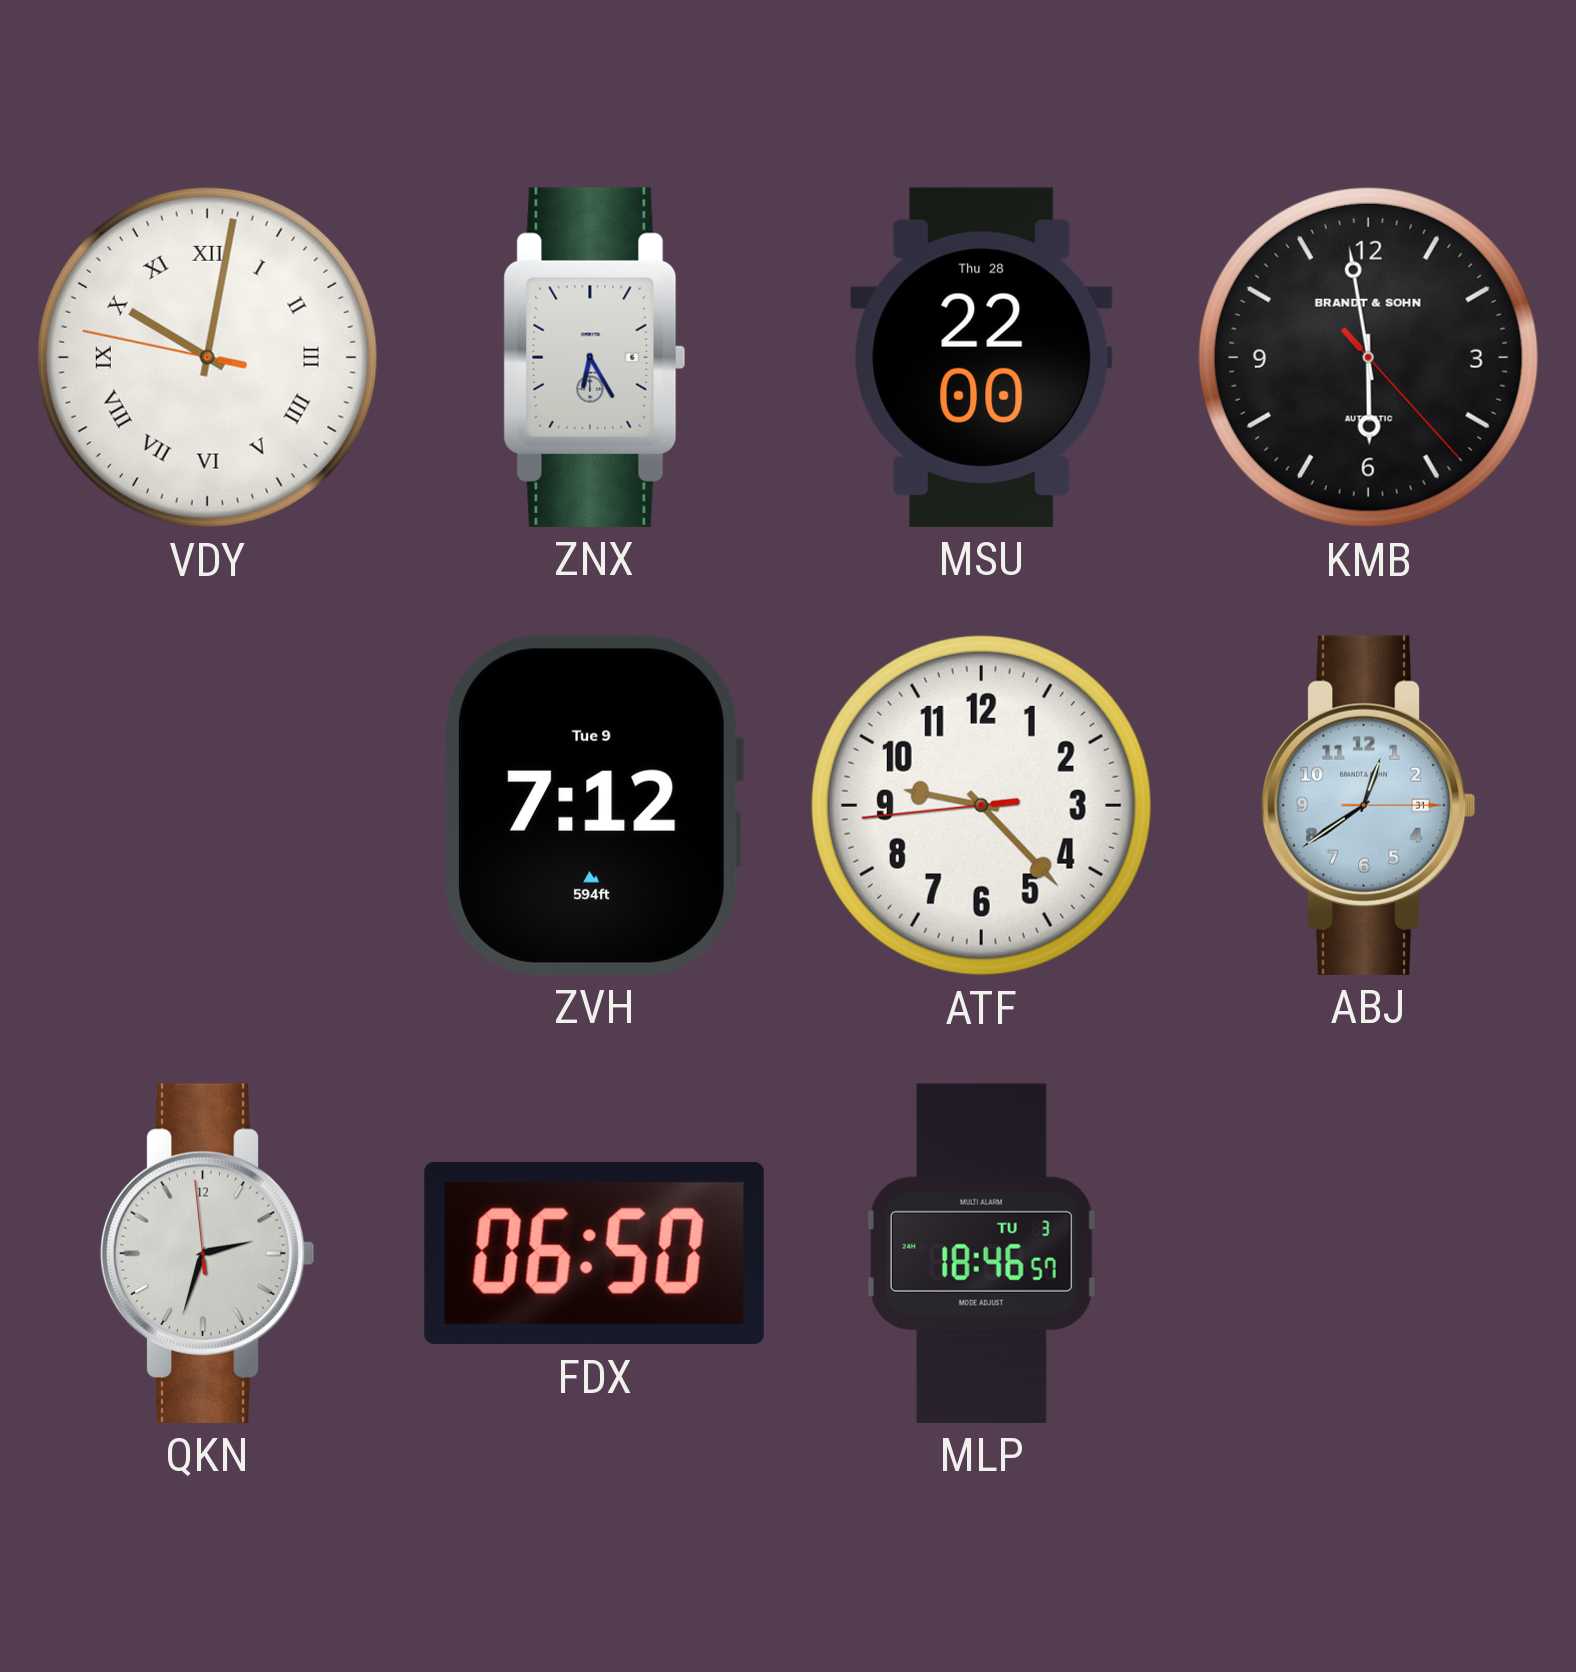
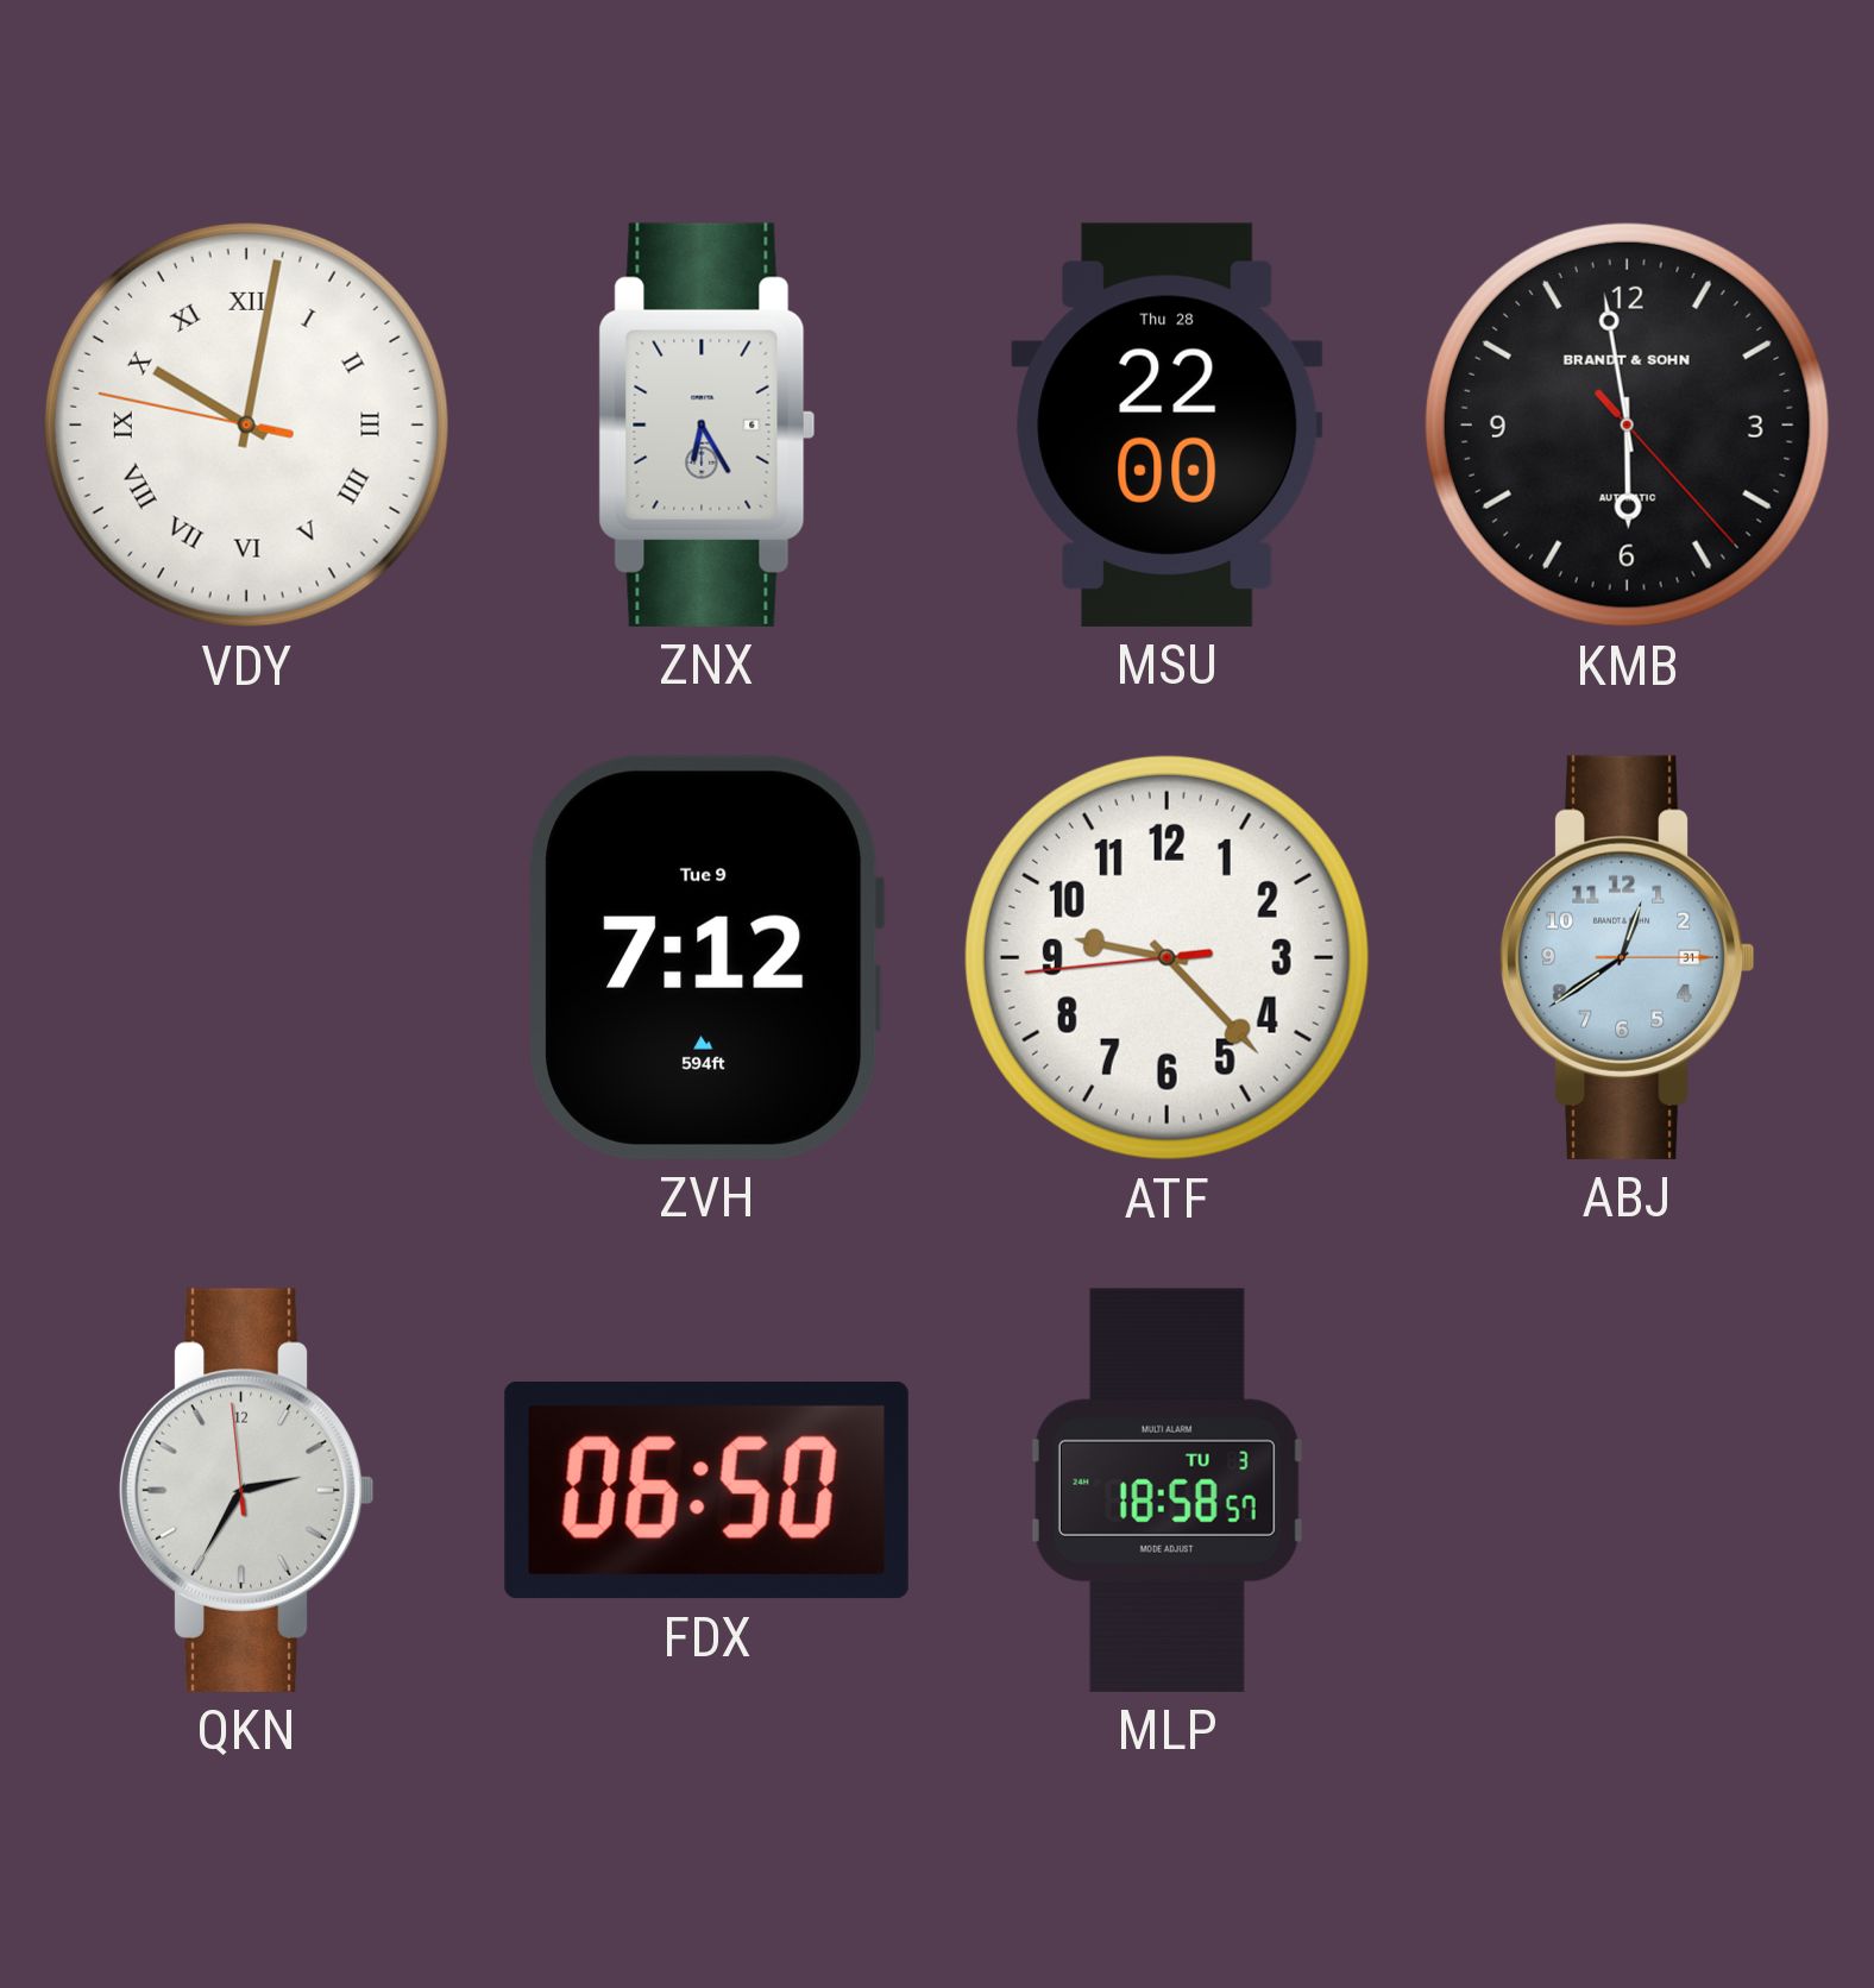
QKN: 2:32 -> 2:34
MLP: 18:46 -> 18:58
